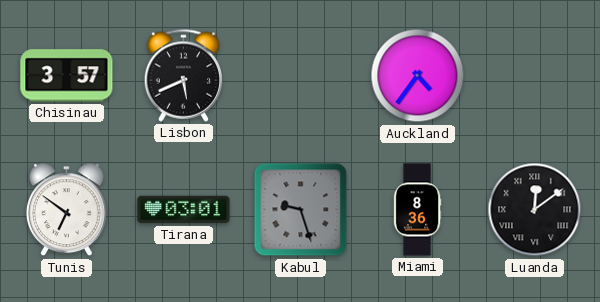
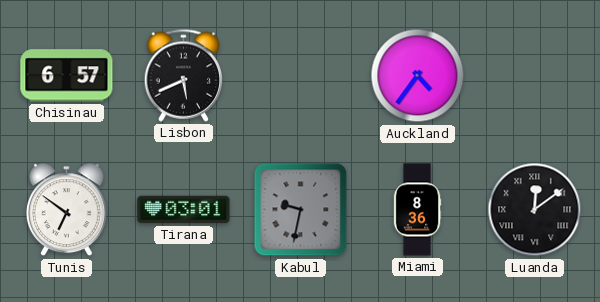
Chisinau: 3:57 -> 6:57
Kabul: 9:27 -> 9:32
